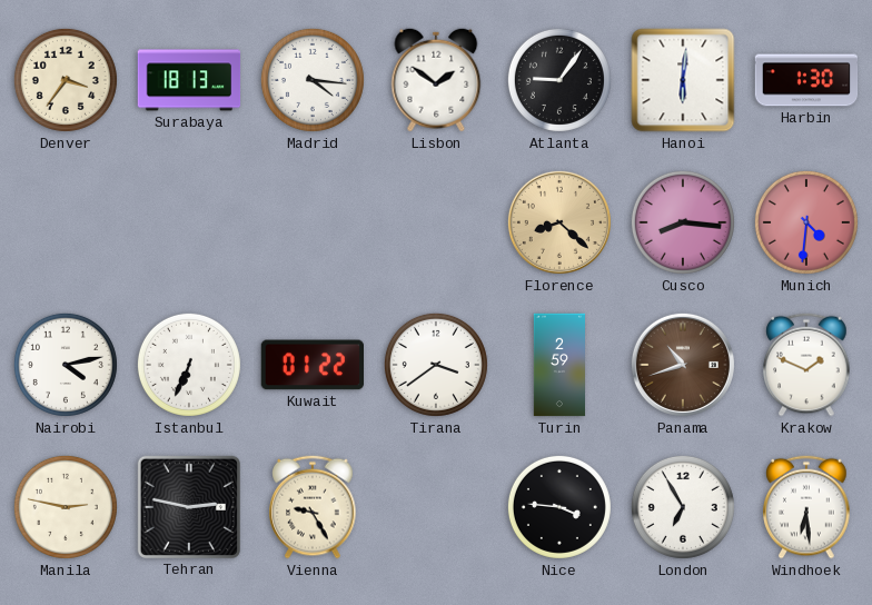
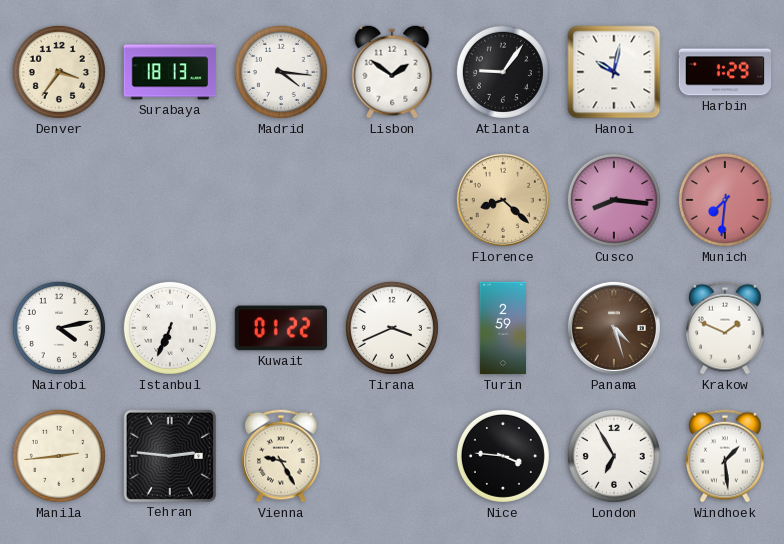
Hanoi: 6:01 -> 10:02
Harbin: 1:30 -> 1:29
Munich: 4:31 -> 7:31
Tirana: 3:39 -> 3:41
Panama: 10:42 -> 4:27
Manila: 2:47 -> 2:44
Tehran: 2:47 -> 2:46
Windhoek: 6:29 -> 1:29
